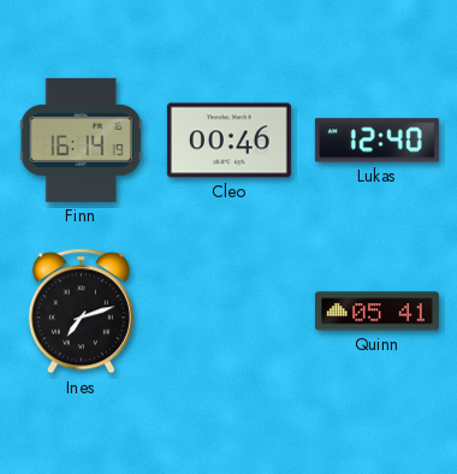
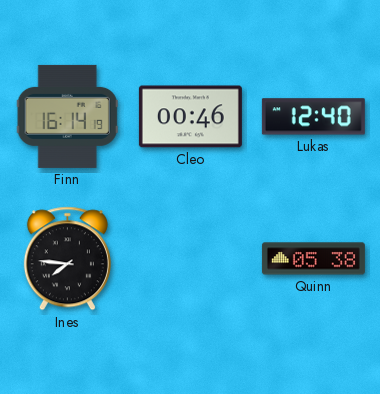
Ines: 7:12 -> 7:46
Quinn: 05:41 -> 05:38
